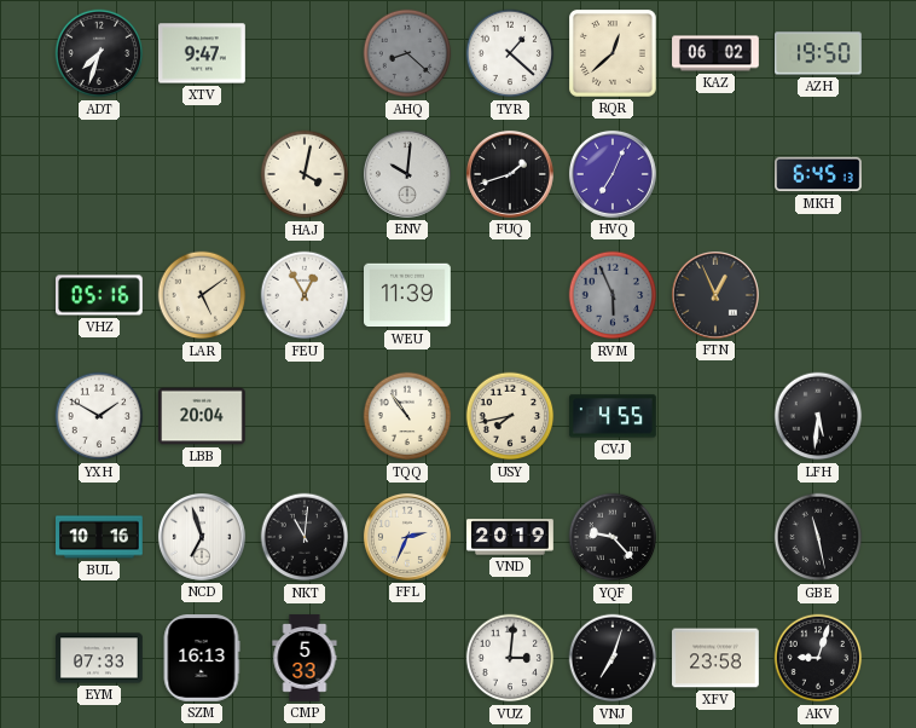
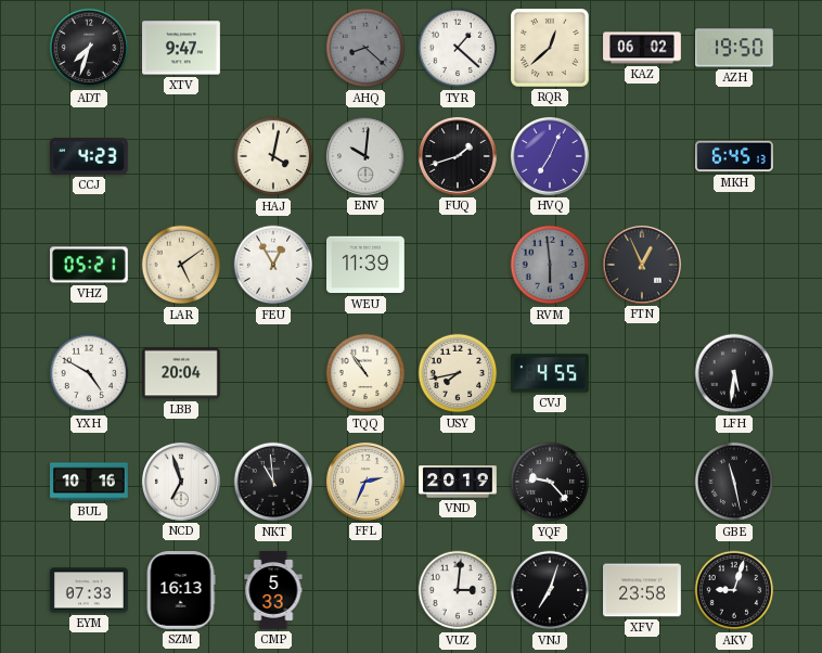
CCJ: none -> 4:23
VHZ: 05:16 -> 05:21
RVM: 5:56 -> 5:59
YXH: 1:50 -> 4:50
NKT: 11:01 -> 10:59
